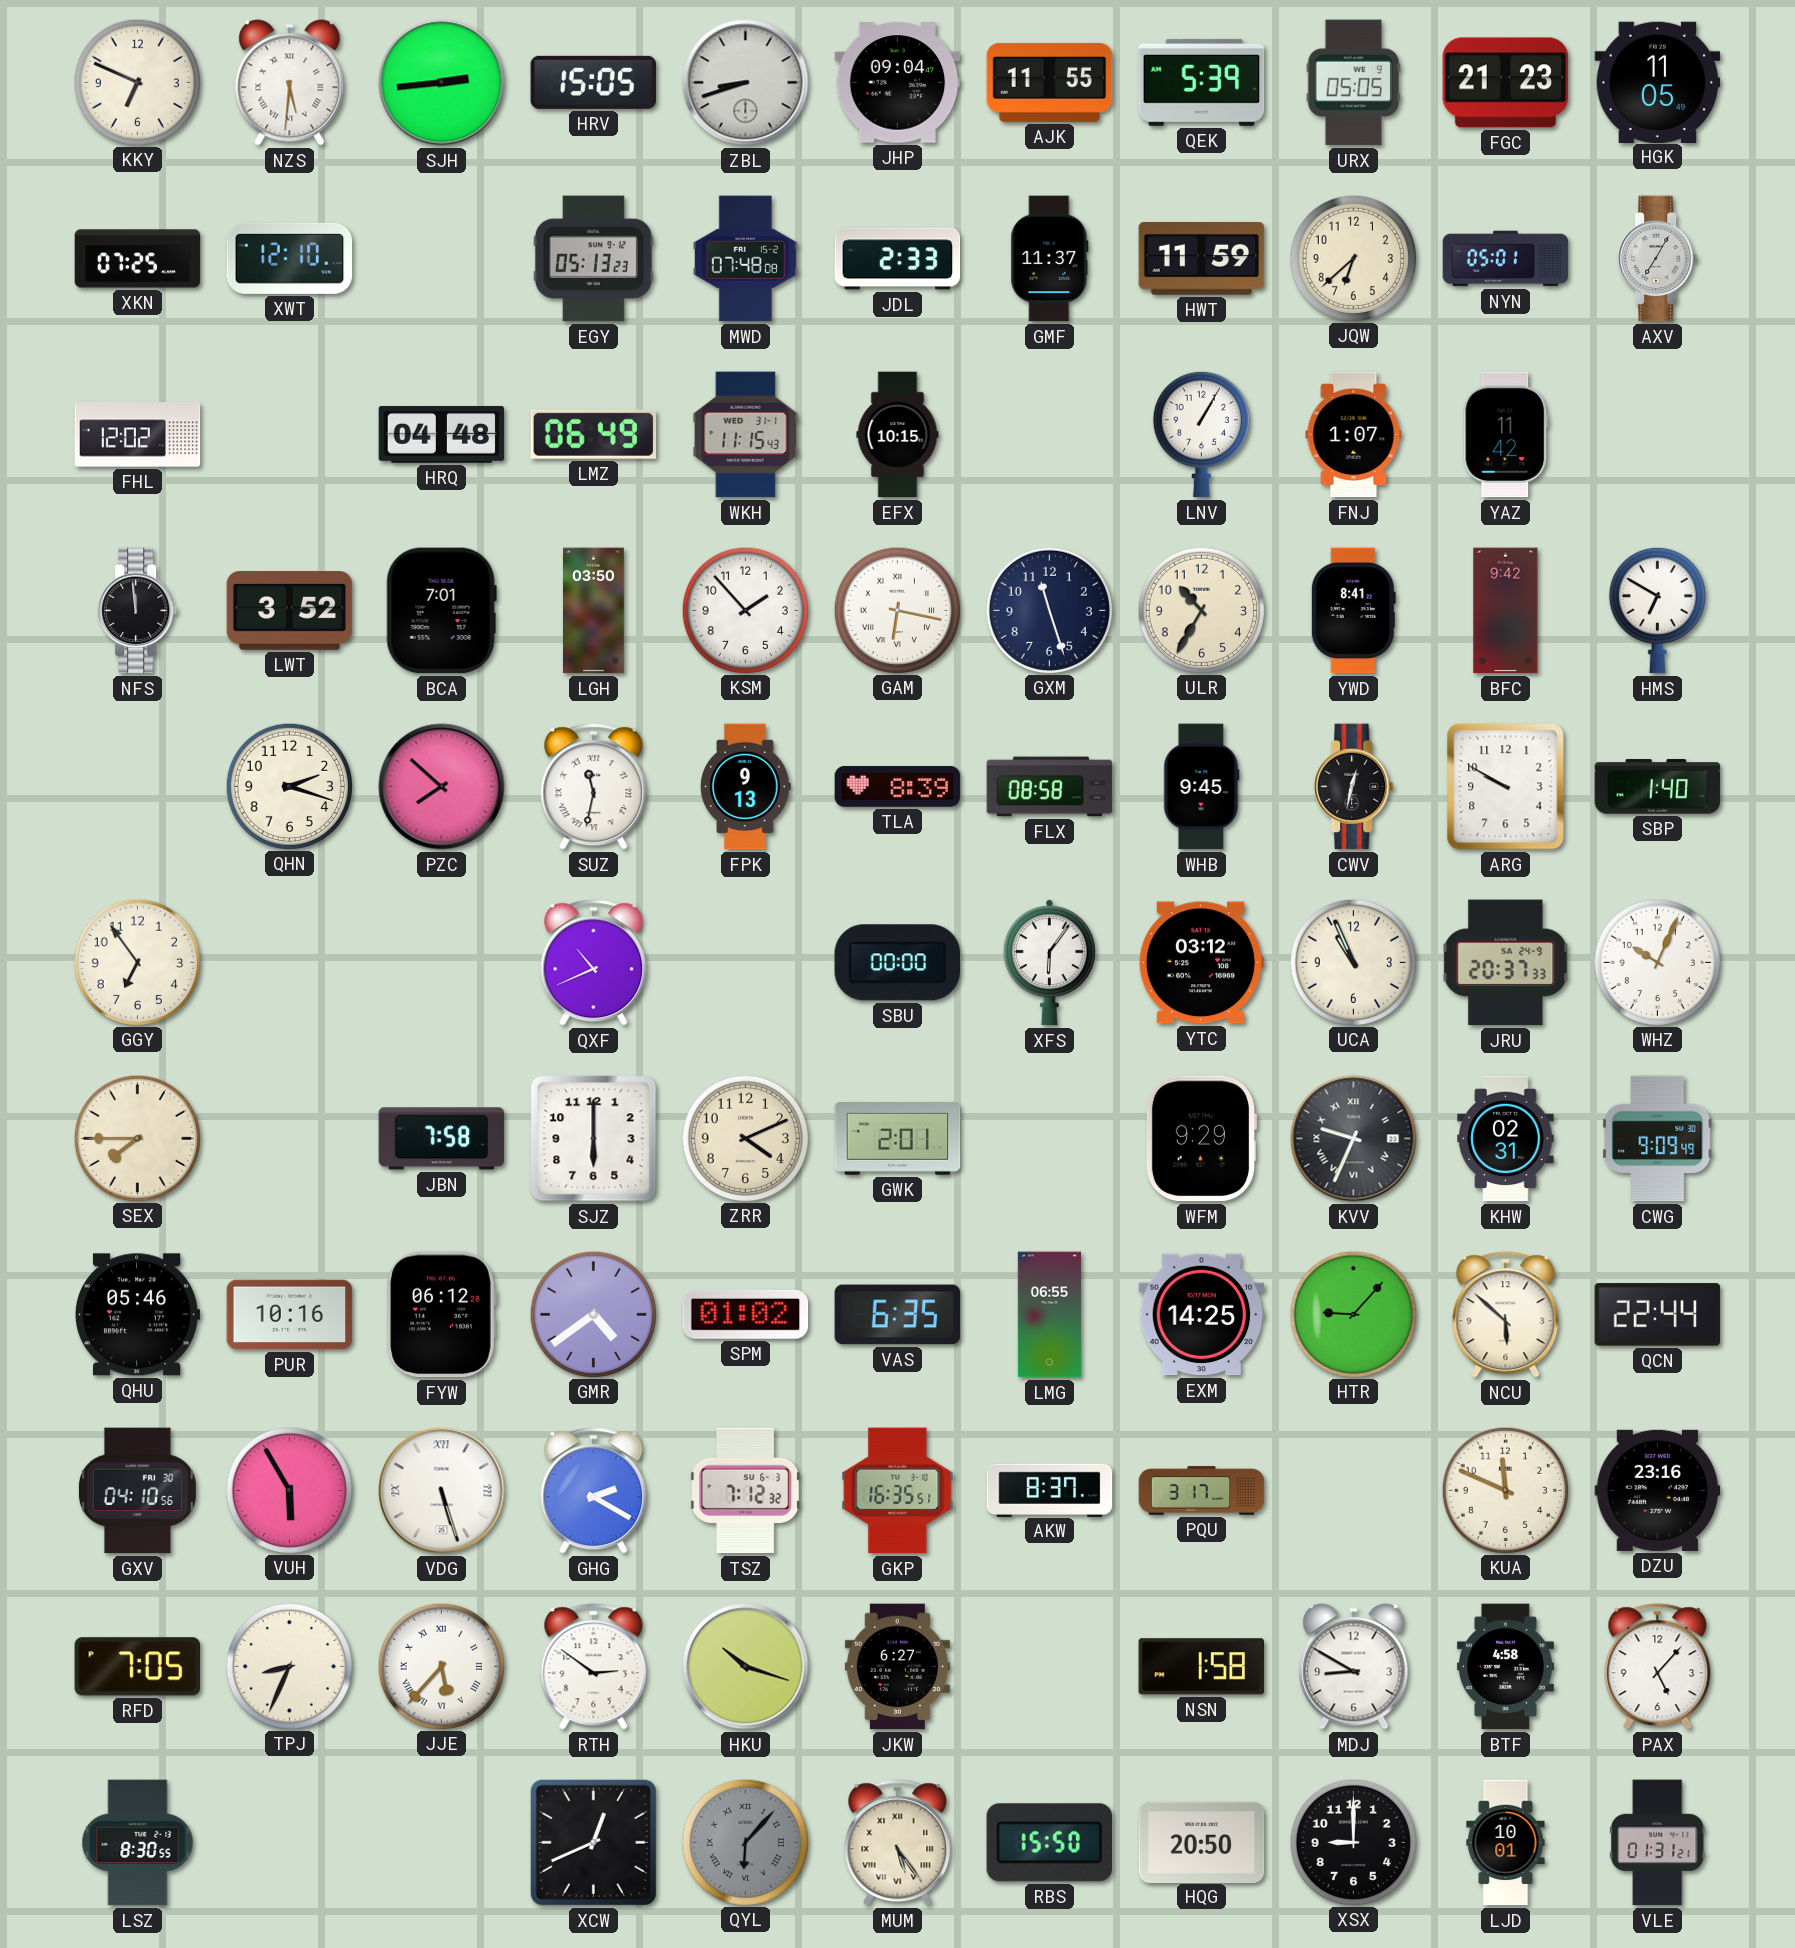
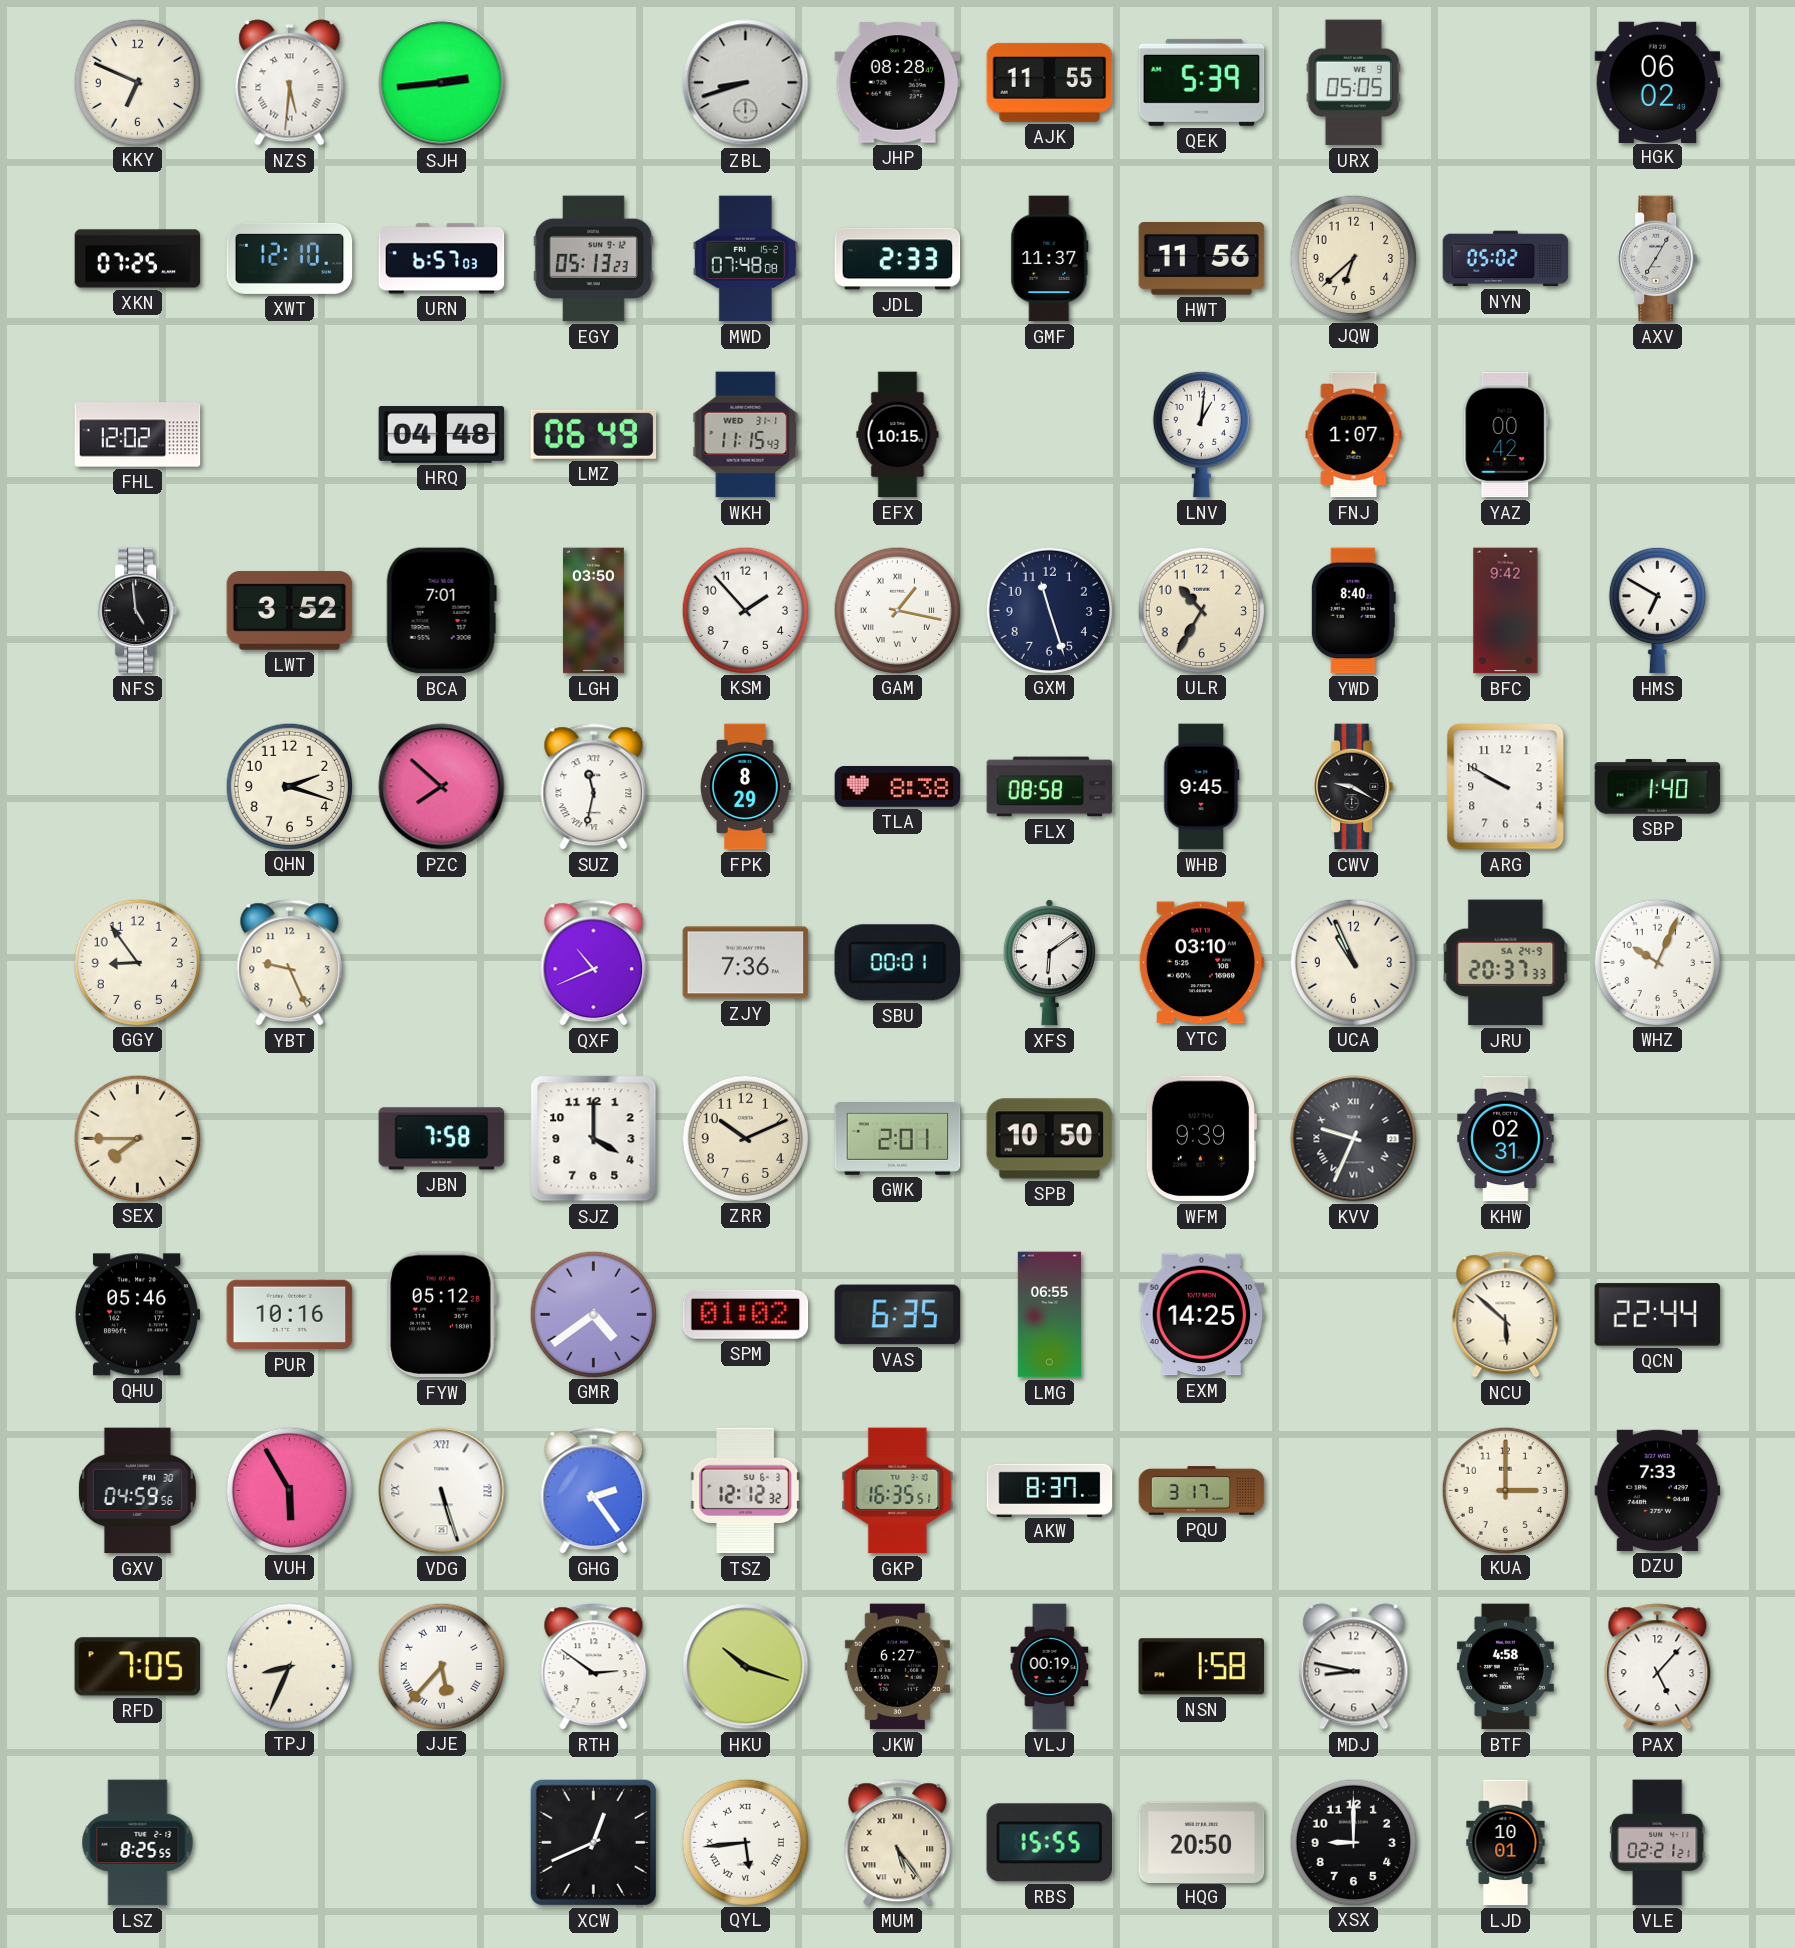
HRV: 15:05 -> none
JHP: 09:04 -> 08:28
FGC: 21:23 -> none
HGK: 11:05 -> 06:02
URN: none -> 6:57
HWT: 11:59 -> 11:56
NYN: 05:01 -> 05:02
LNV: 1:05 -> 1:01
YAZ: 11:42 -> 00:42
NFS: 11:59 -> 4:59
GAM: 6:17 -> 1:17
YWD: 8:41 -> 8:40
FPK: 9:13 -> 8:29
TLA: 8:39 -> 8:38
CWV: 12:32 -> 9:20
GGY: 6:54 -> 8:54
YBT: none -> 9:26
ZJY: none -> 7:36
SBU: 00:00 -> 00:01
XFS: 6:06 -> 6:09
YTC: 03:12 -> 03:10
SJZ: 6:00 -> 4:00
ZRR: 4:11 -> 10:11
SPB: none -> 10:50
WFM: 9:29 -> 9:39
CWG: 9:09 -> none
FYW: 06:12 -> 05:12
HTR: 9:07 -> none
GXV: 04:10 -> 04:59
GHG: 2:20 -> 2:24
TSZ: 7:12 -> 12:12
KUA: 11:49 -> 3:00
DZU: 23:16 -> 7:33
VLJ: none -> 00:19
MDJ: 8:50 -> 8:47
LSZ: 8:30 -> 8:25
QYL: 6:07 -> 5:44
QYL dial: grey -> white
RBS: 15:50 -> 15:55
VLE: 01:31 -> 02:21
